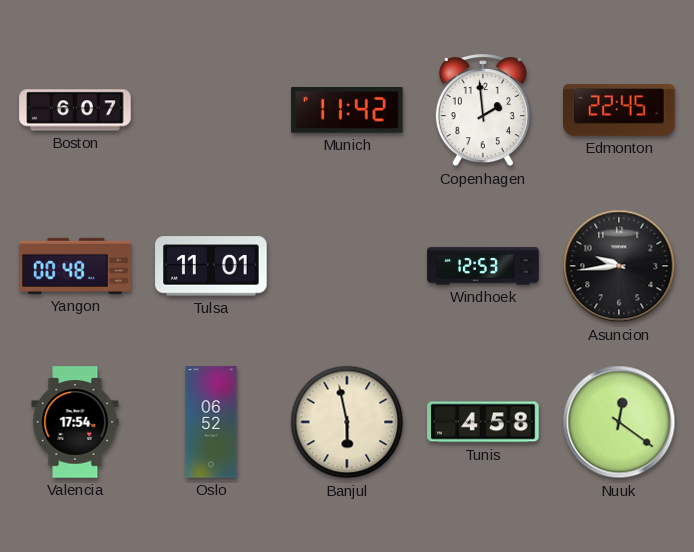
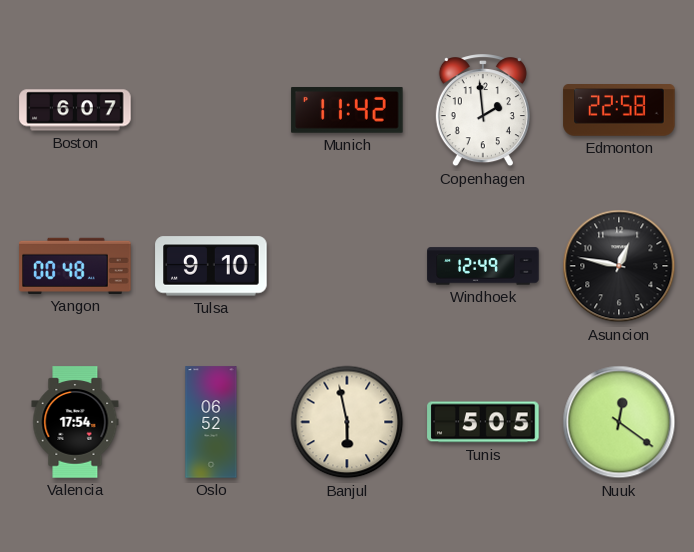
Edmonton: 22:45 -> 22:58
Tulsa: 11:01 -> 9:10
Windhoek: 12:53 -> 12:49
Asuncion: 9:44 -> 12:47
Tunis: 4:58 -> 5:05
